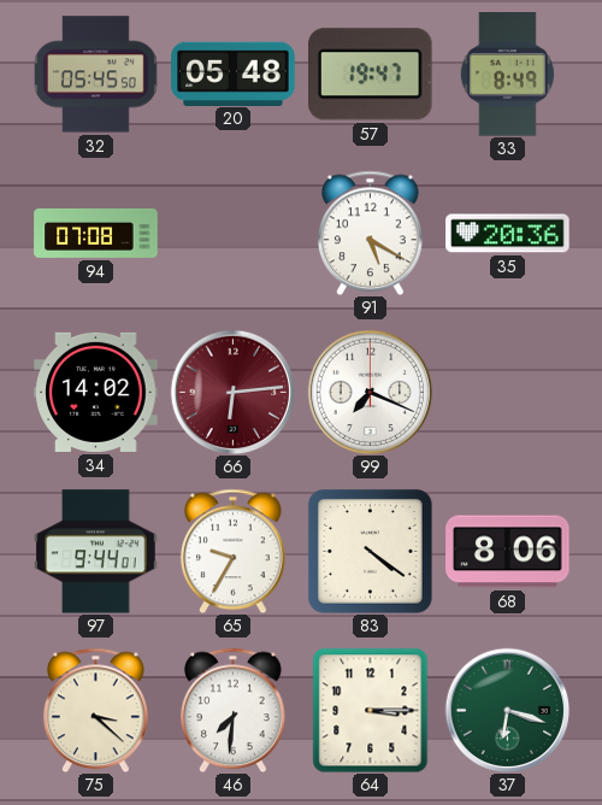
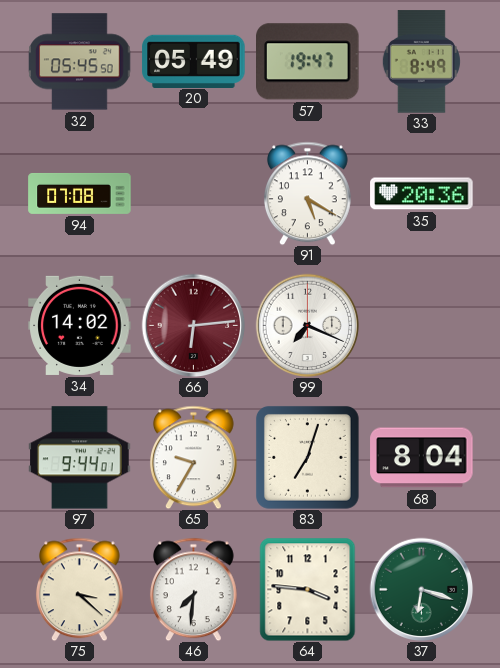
20: 05:48 -> 05:49
83: 4:21 -> 7:03
68: 8:06 -> 8:04
64: 3:15 -> 3:46
